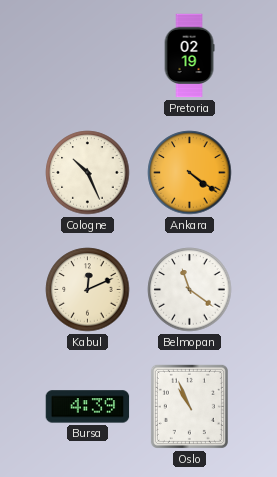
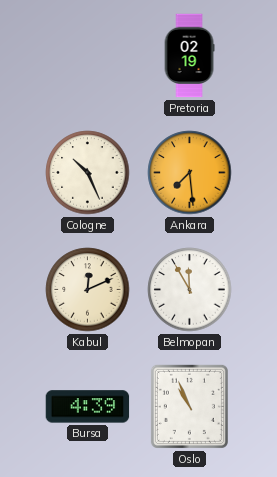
Ankara: 4:21 -> 7:29
Belmopan: 11:21 -> 11:55
